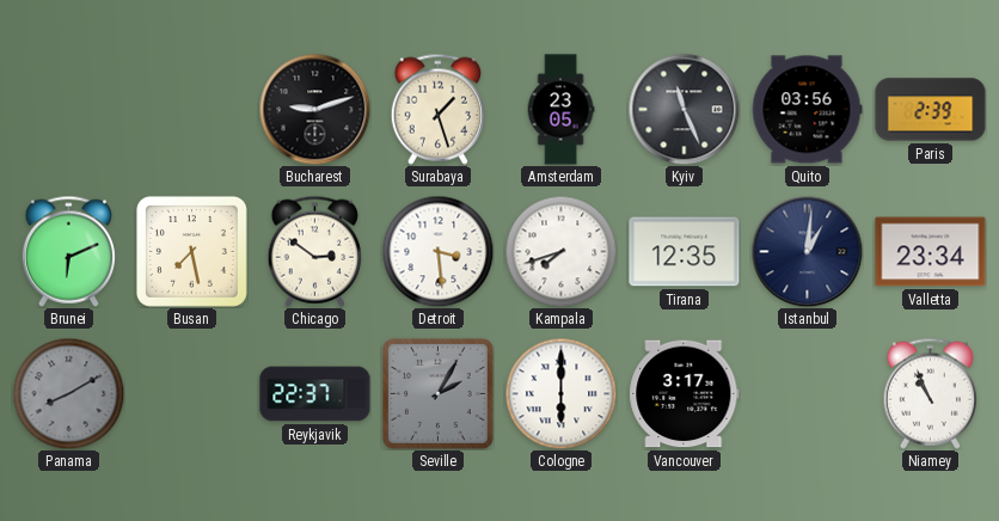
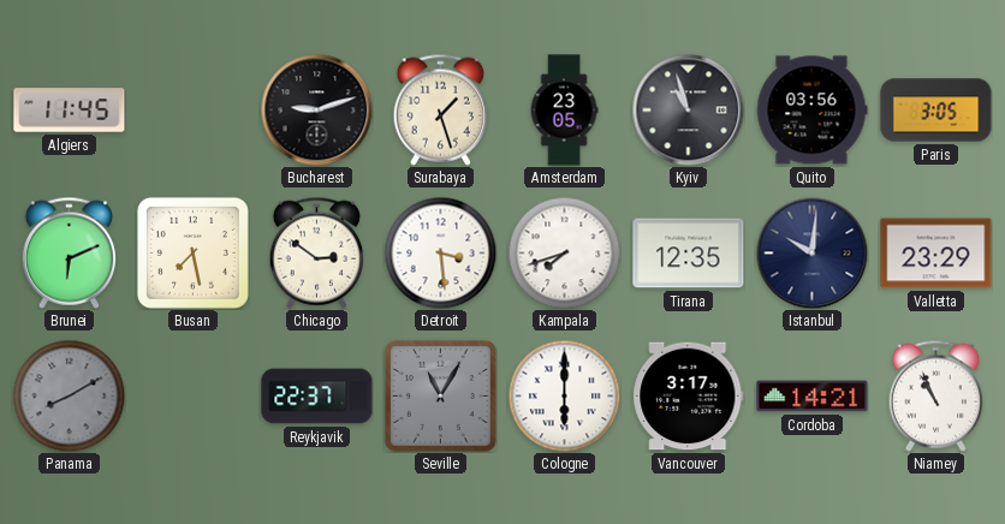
Algiers: none -> 11:45
Kyiv: 11:26 -> 10:57
Paris: 2:39 -> 3:05
Istanbul: 1:01 -> 10:01
Valletta: 23:34 -> 23:29
Seville: 2:05 -> 11:05
Cordoba: none -> 14:21
